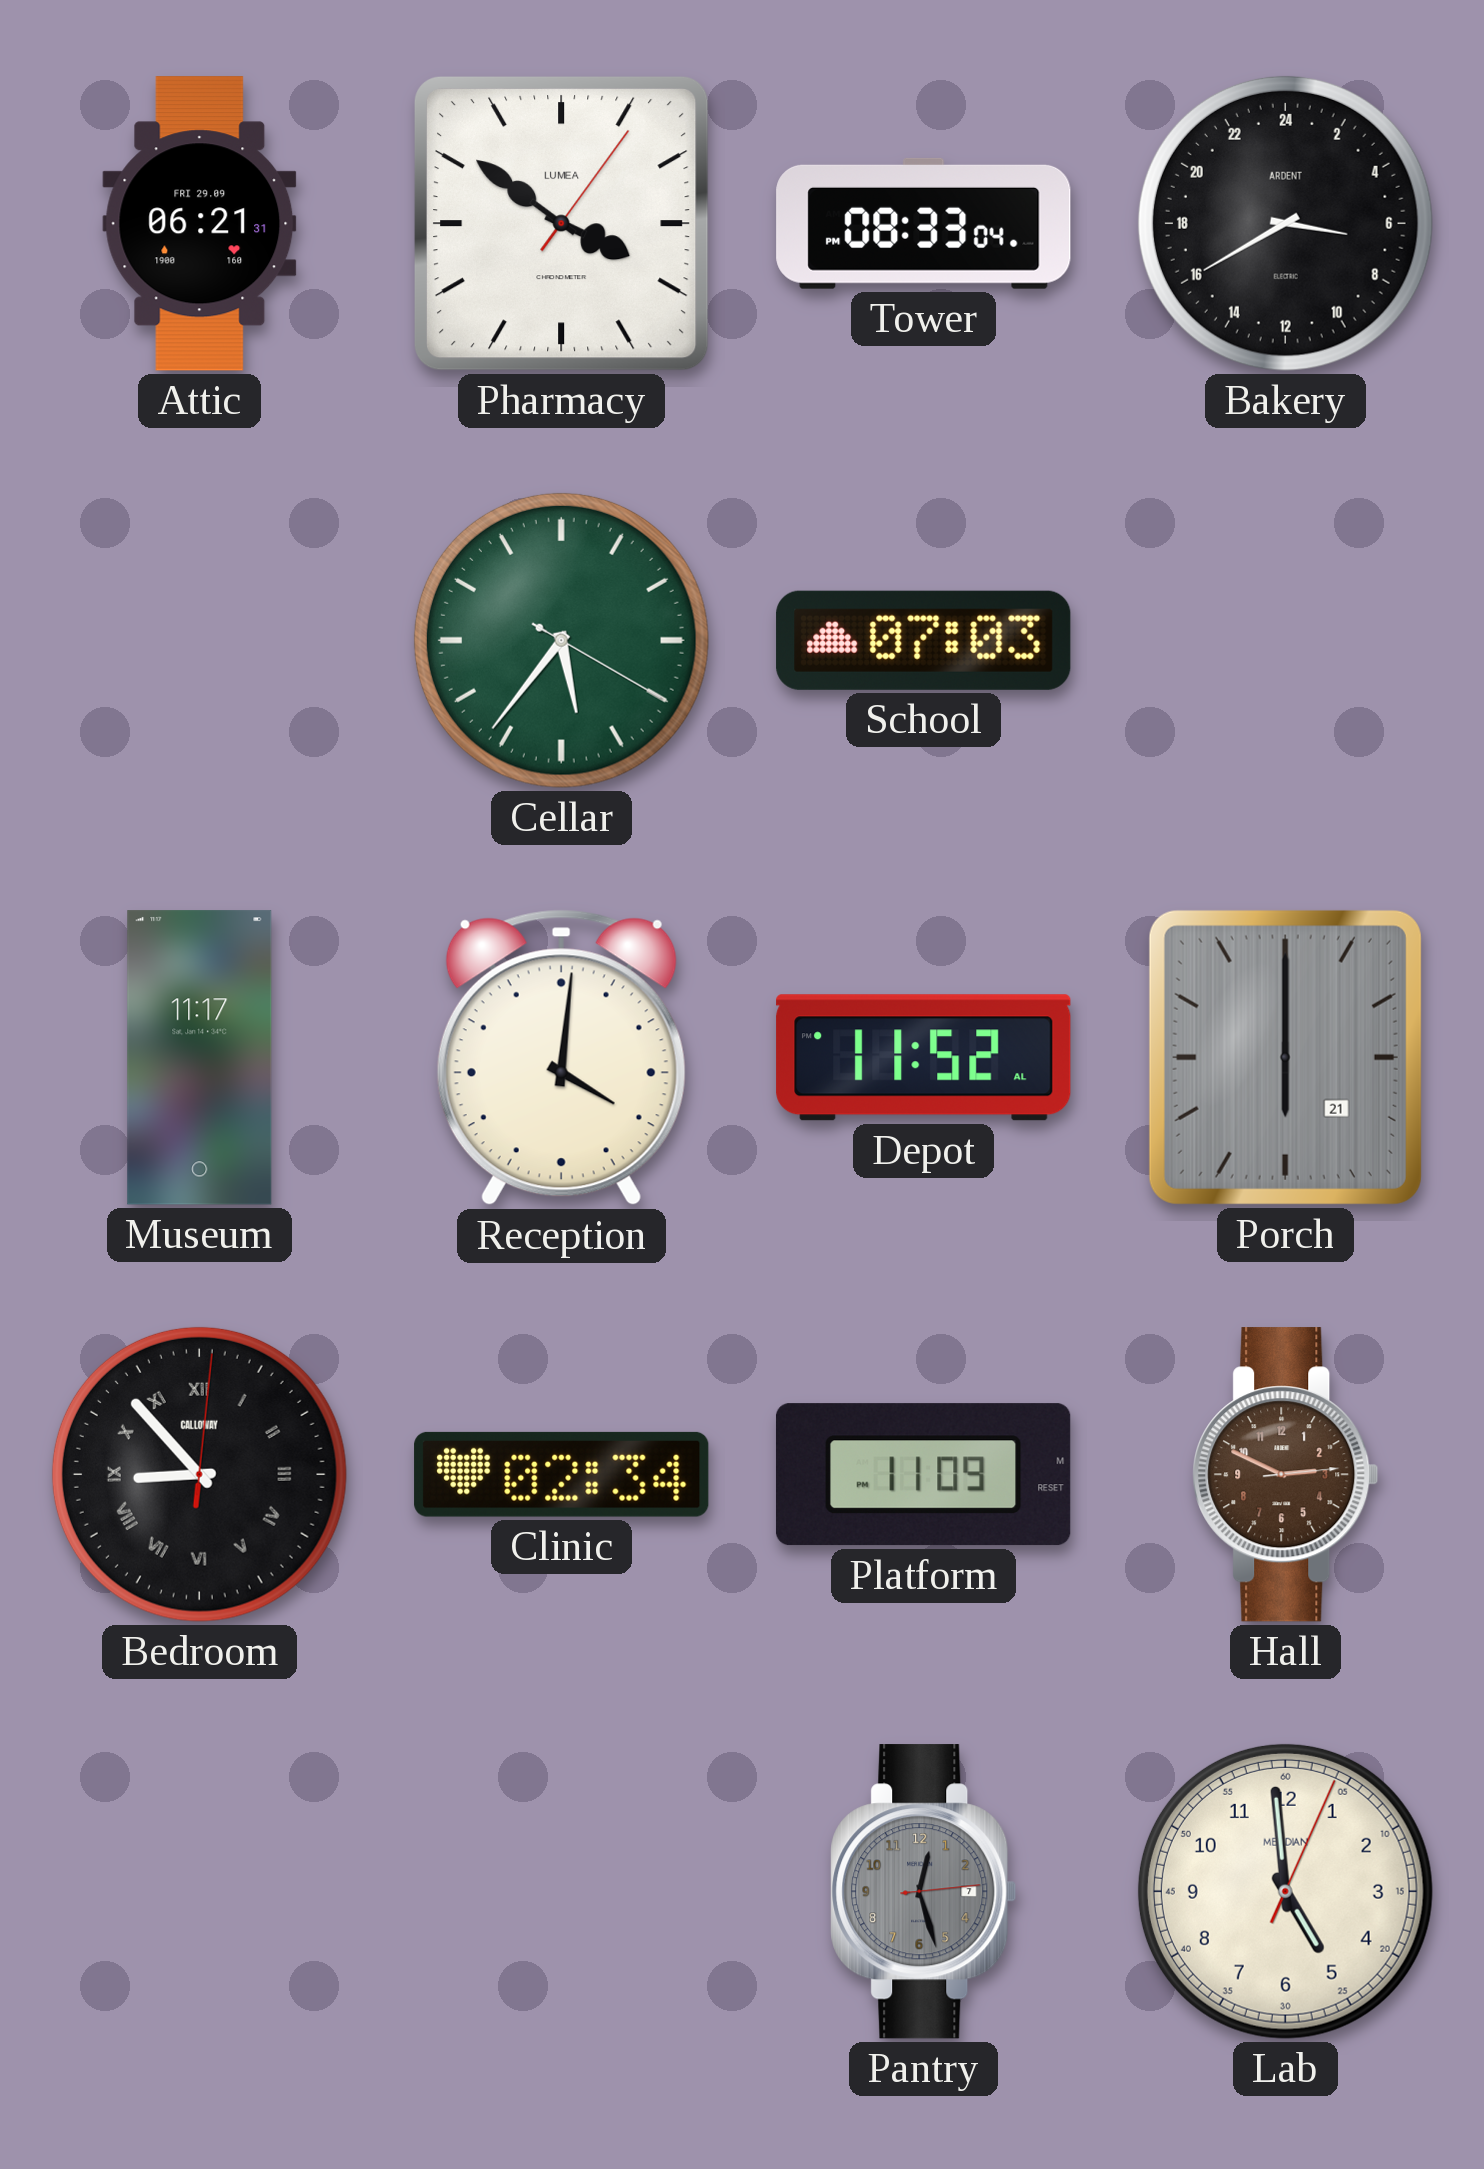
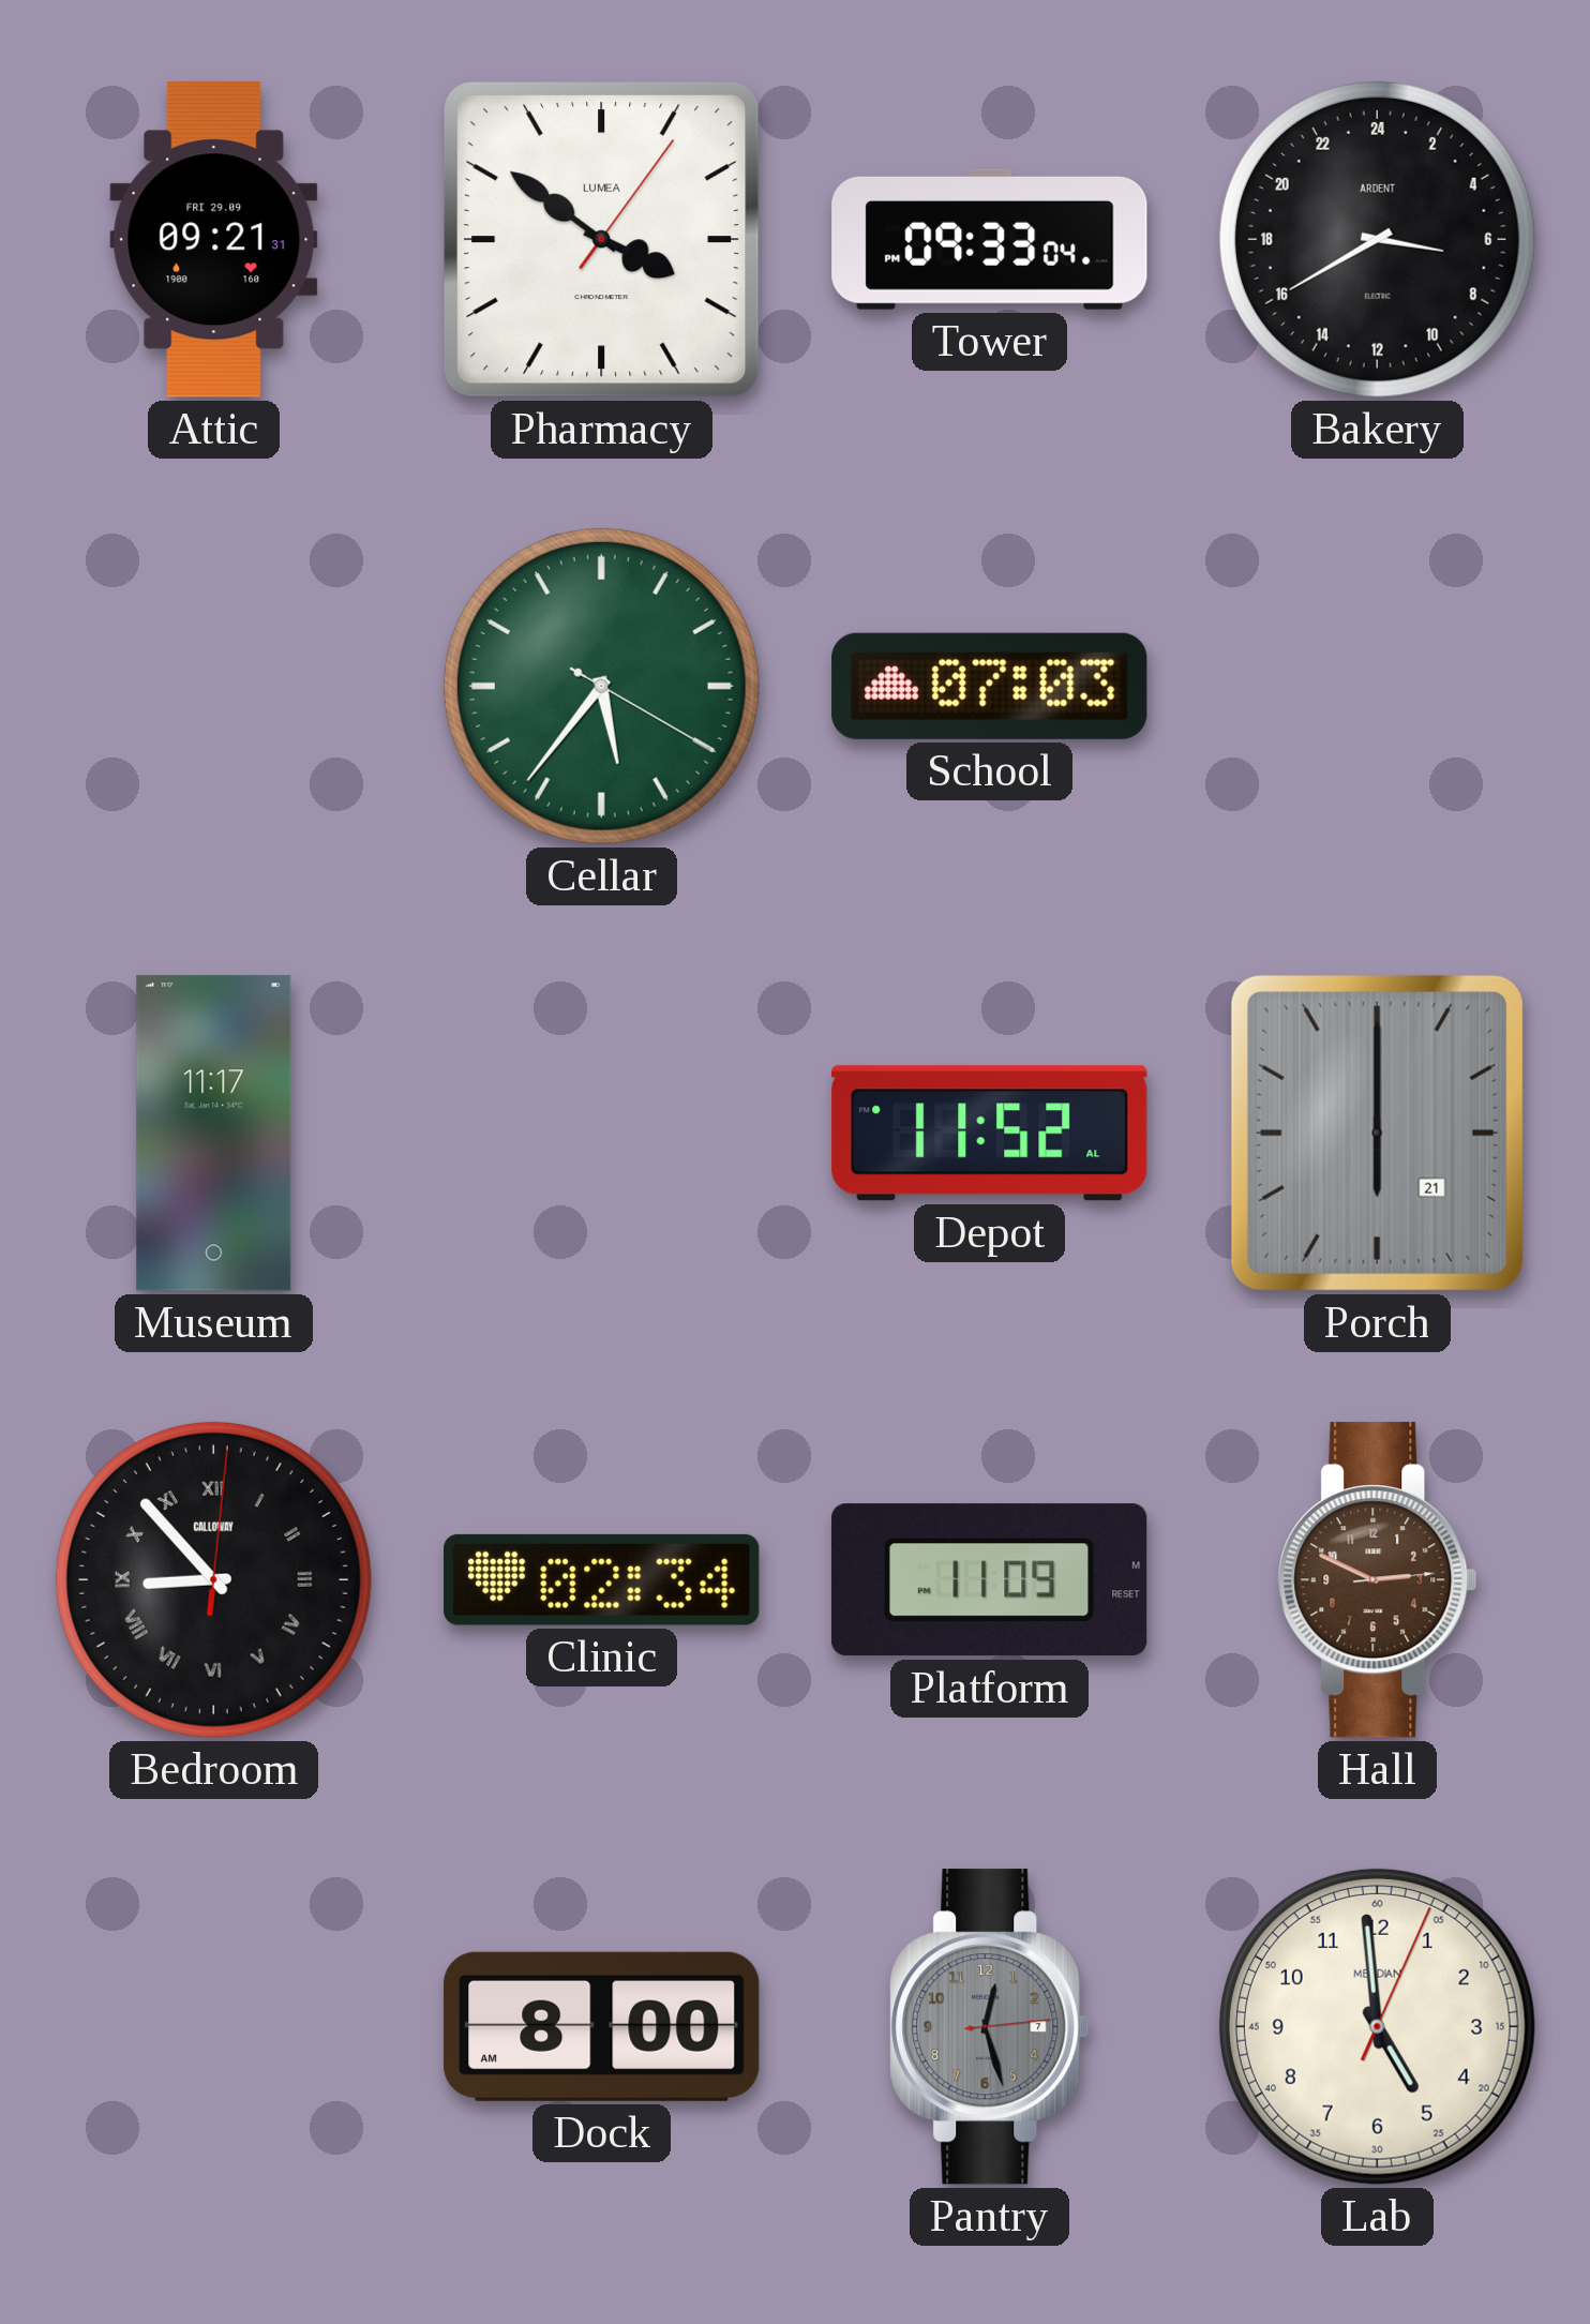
Attic: 06:21 -> 09:21
Tower: 08:33 -> 09:33
Reception: 4:01 -> none
Dock: none -> 8:00
